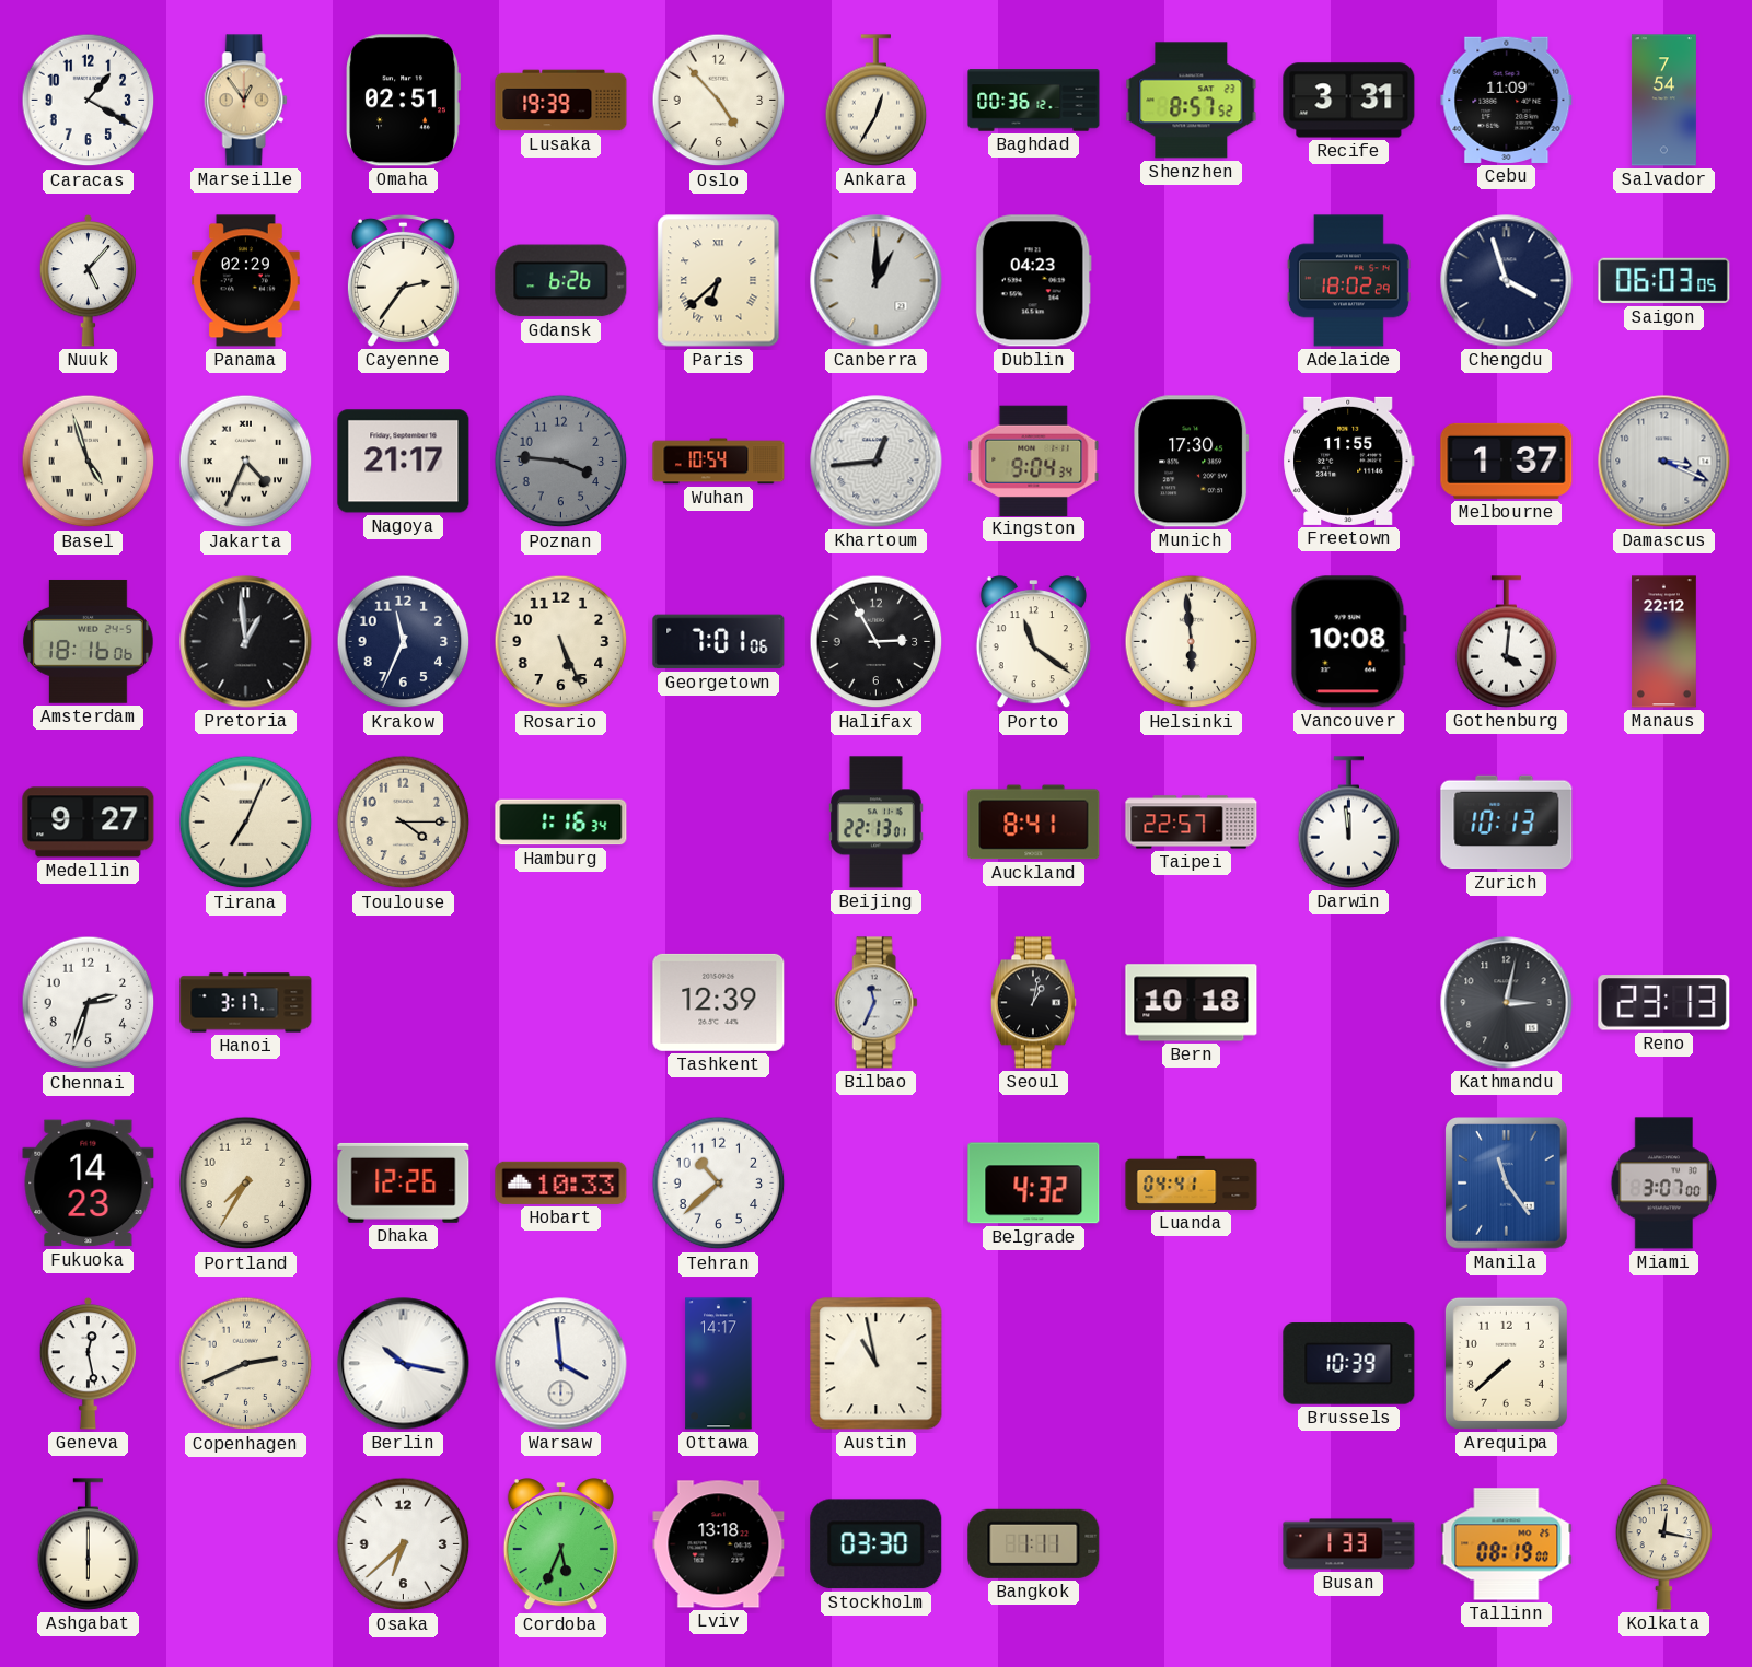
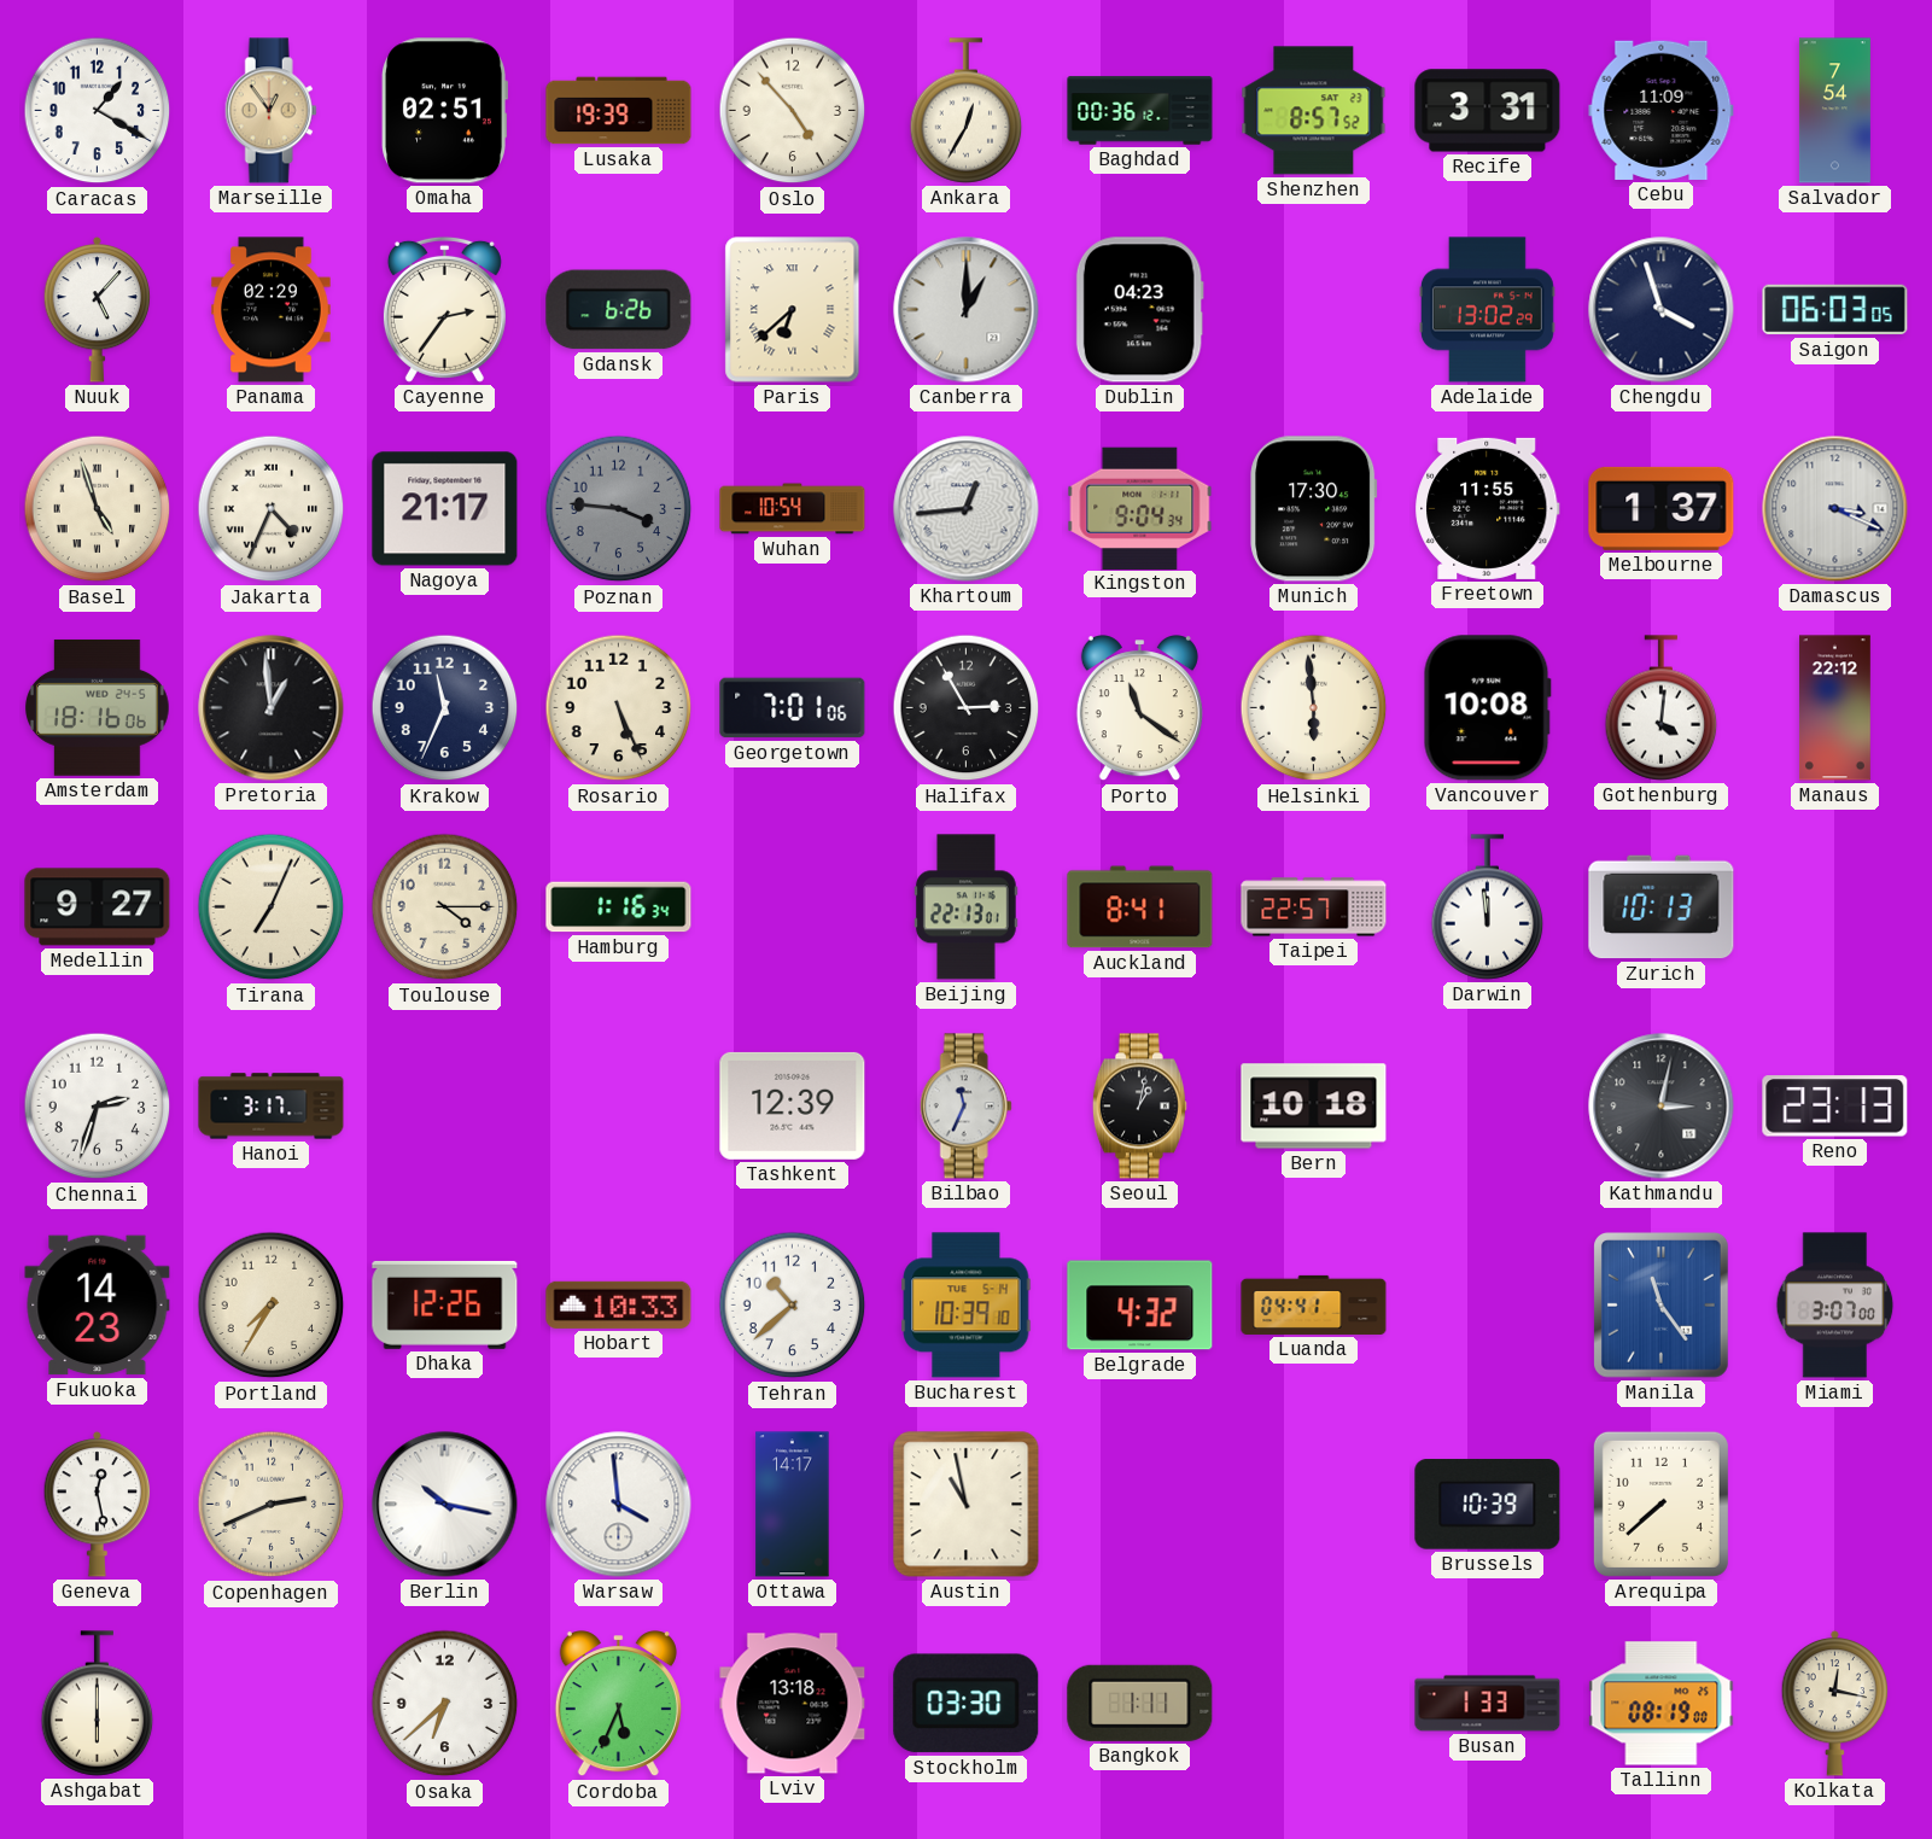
Adelaide: 18:02 -> 13:02
Bucharest: none -> 10:39
